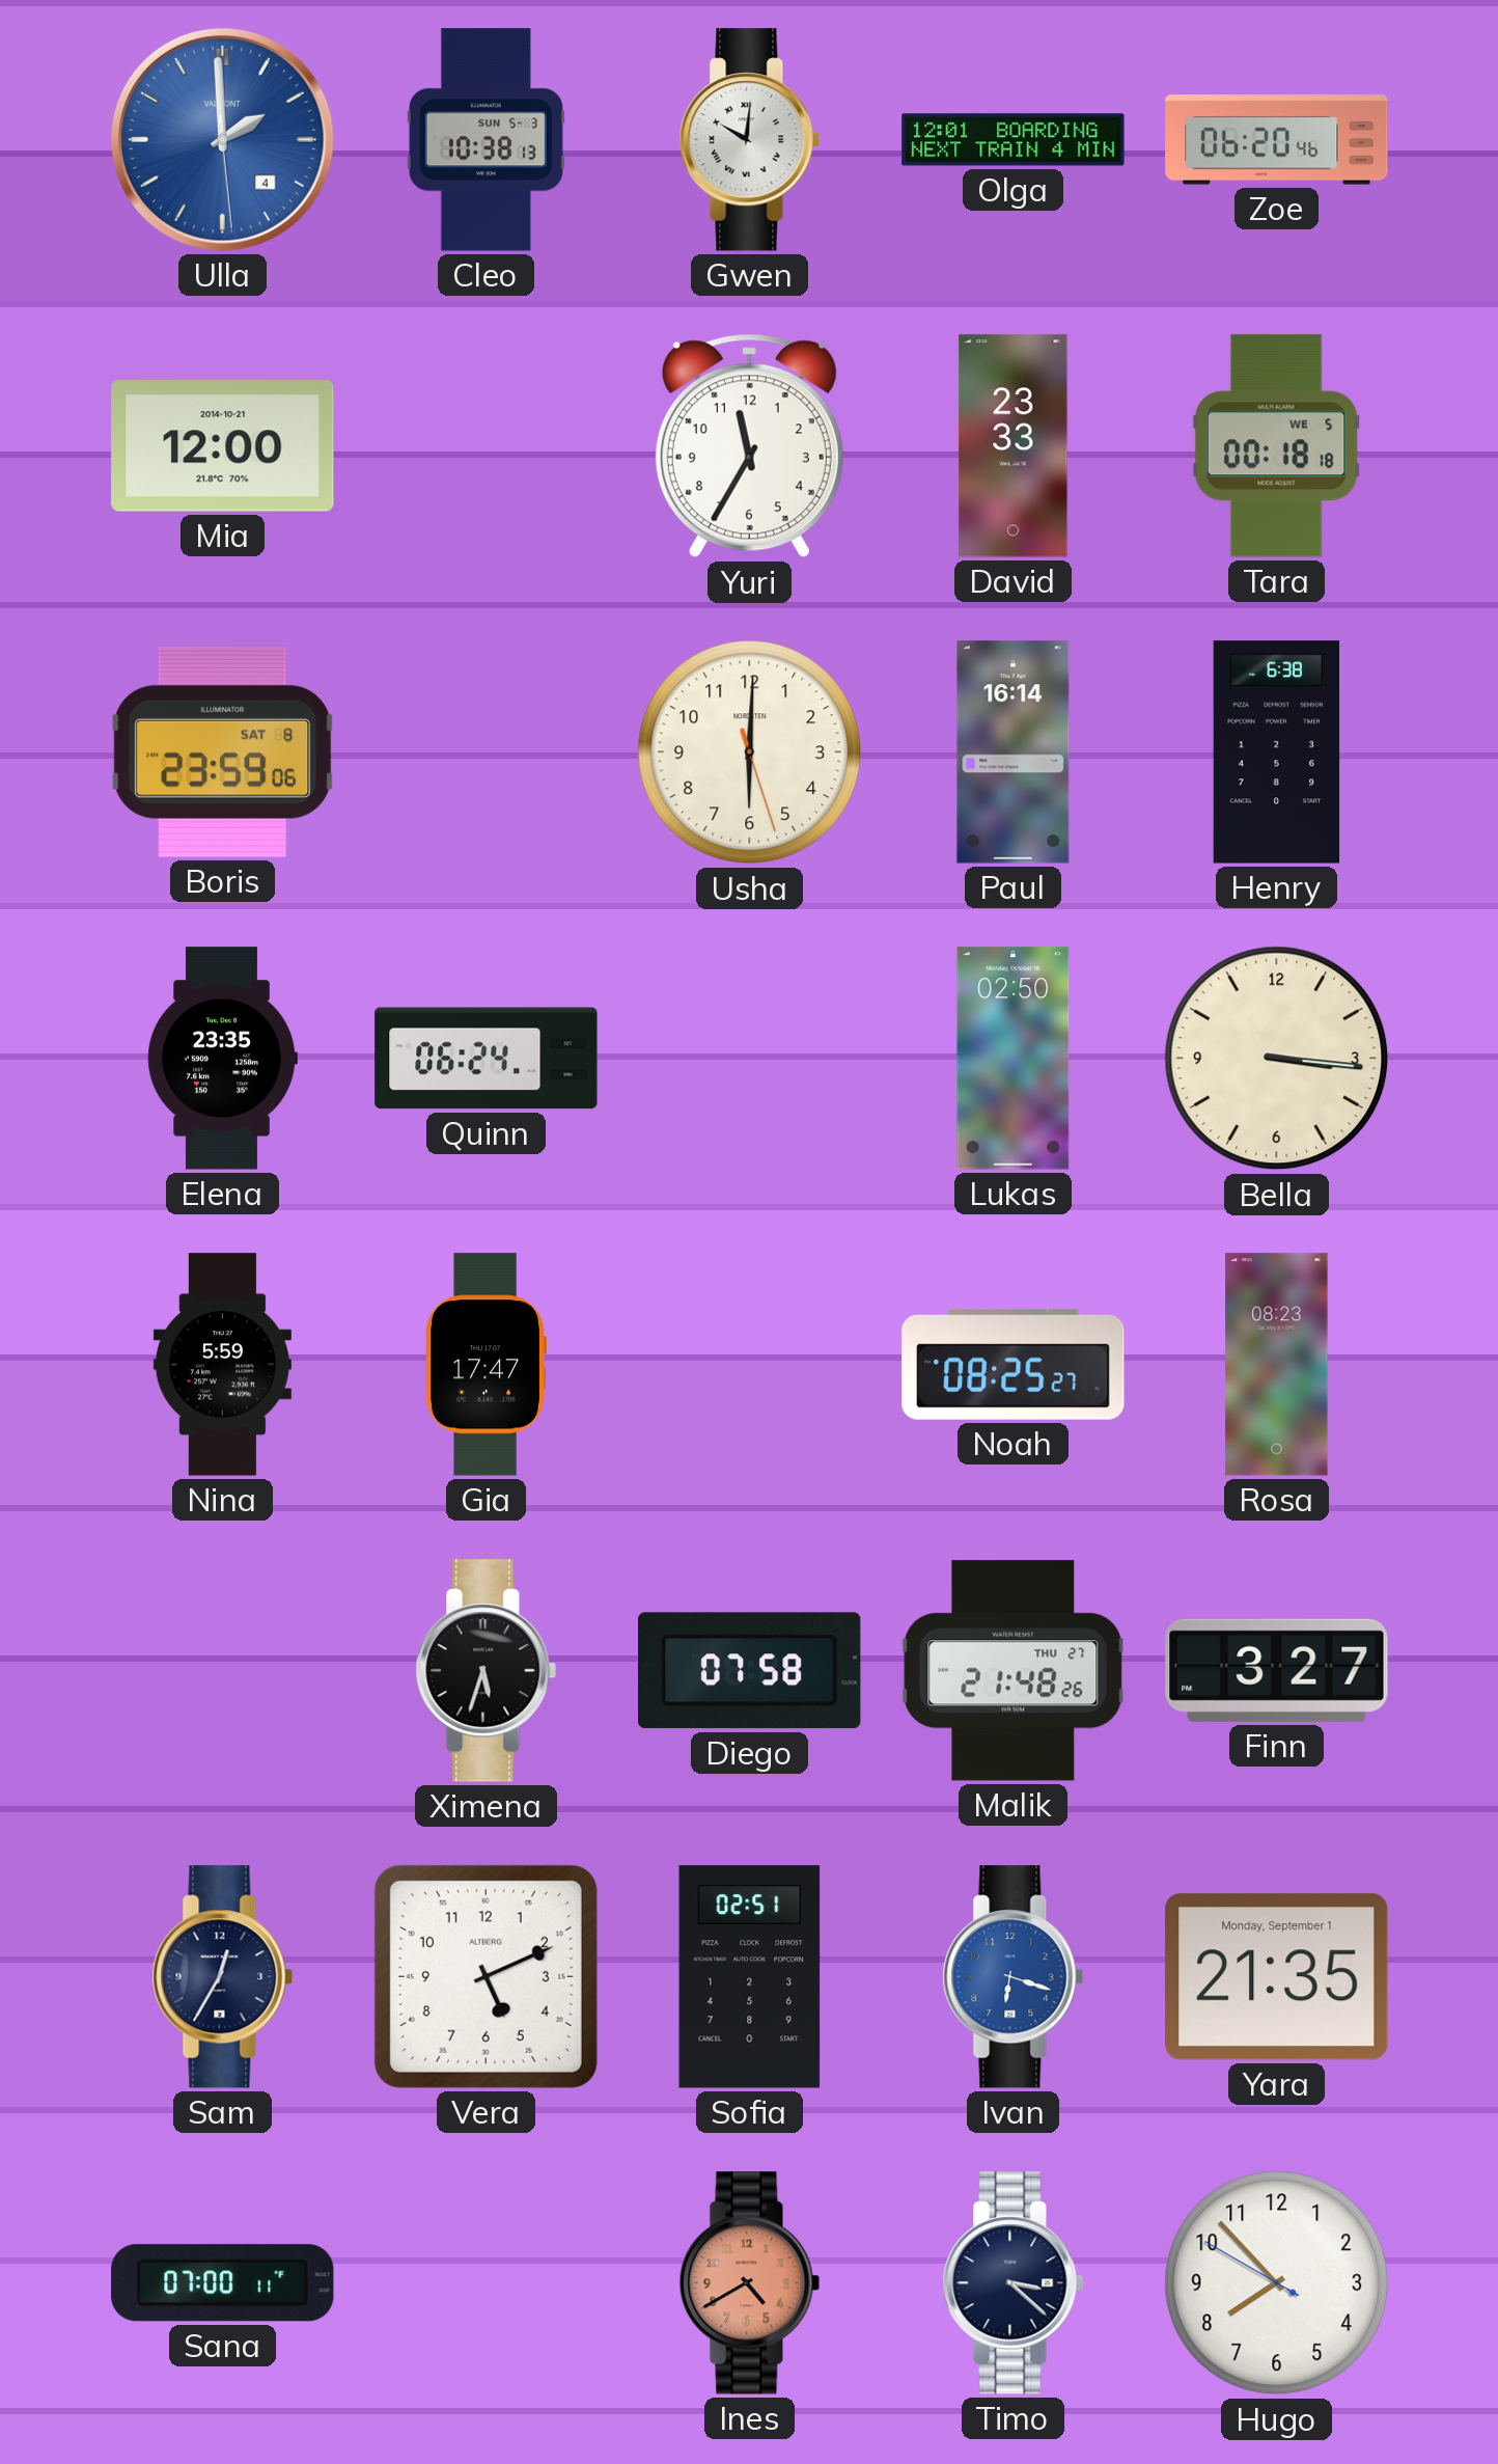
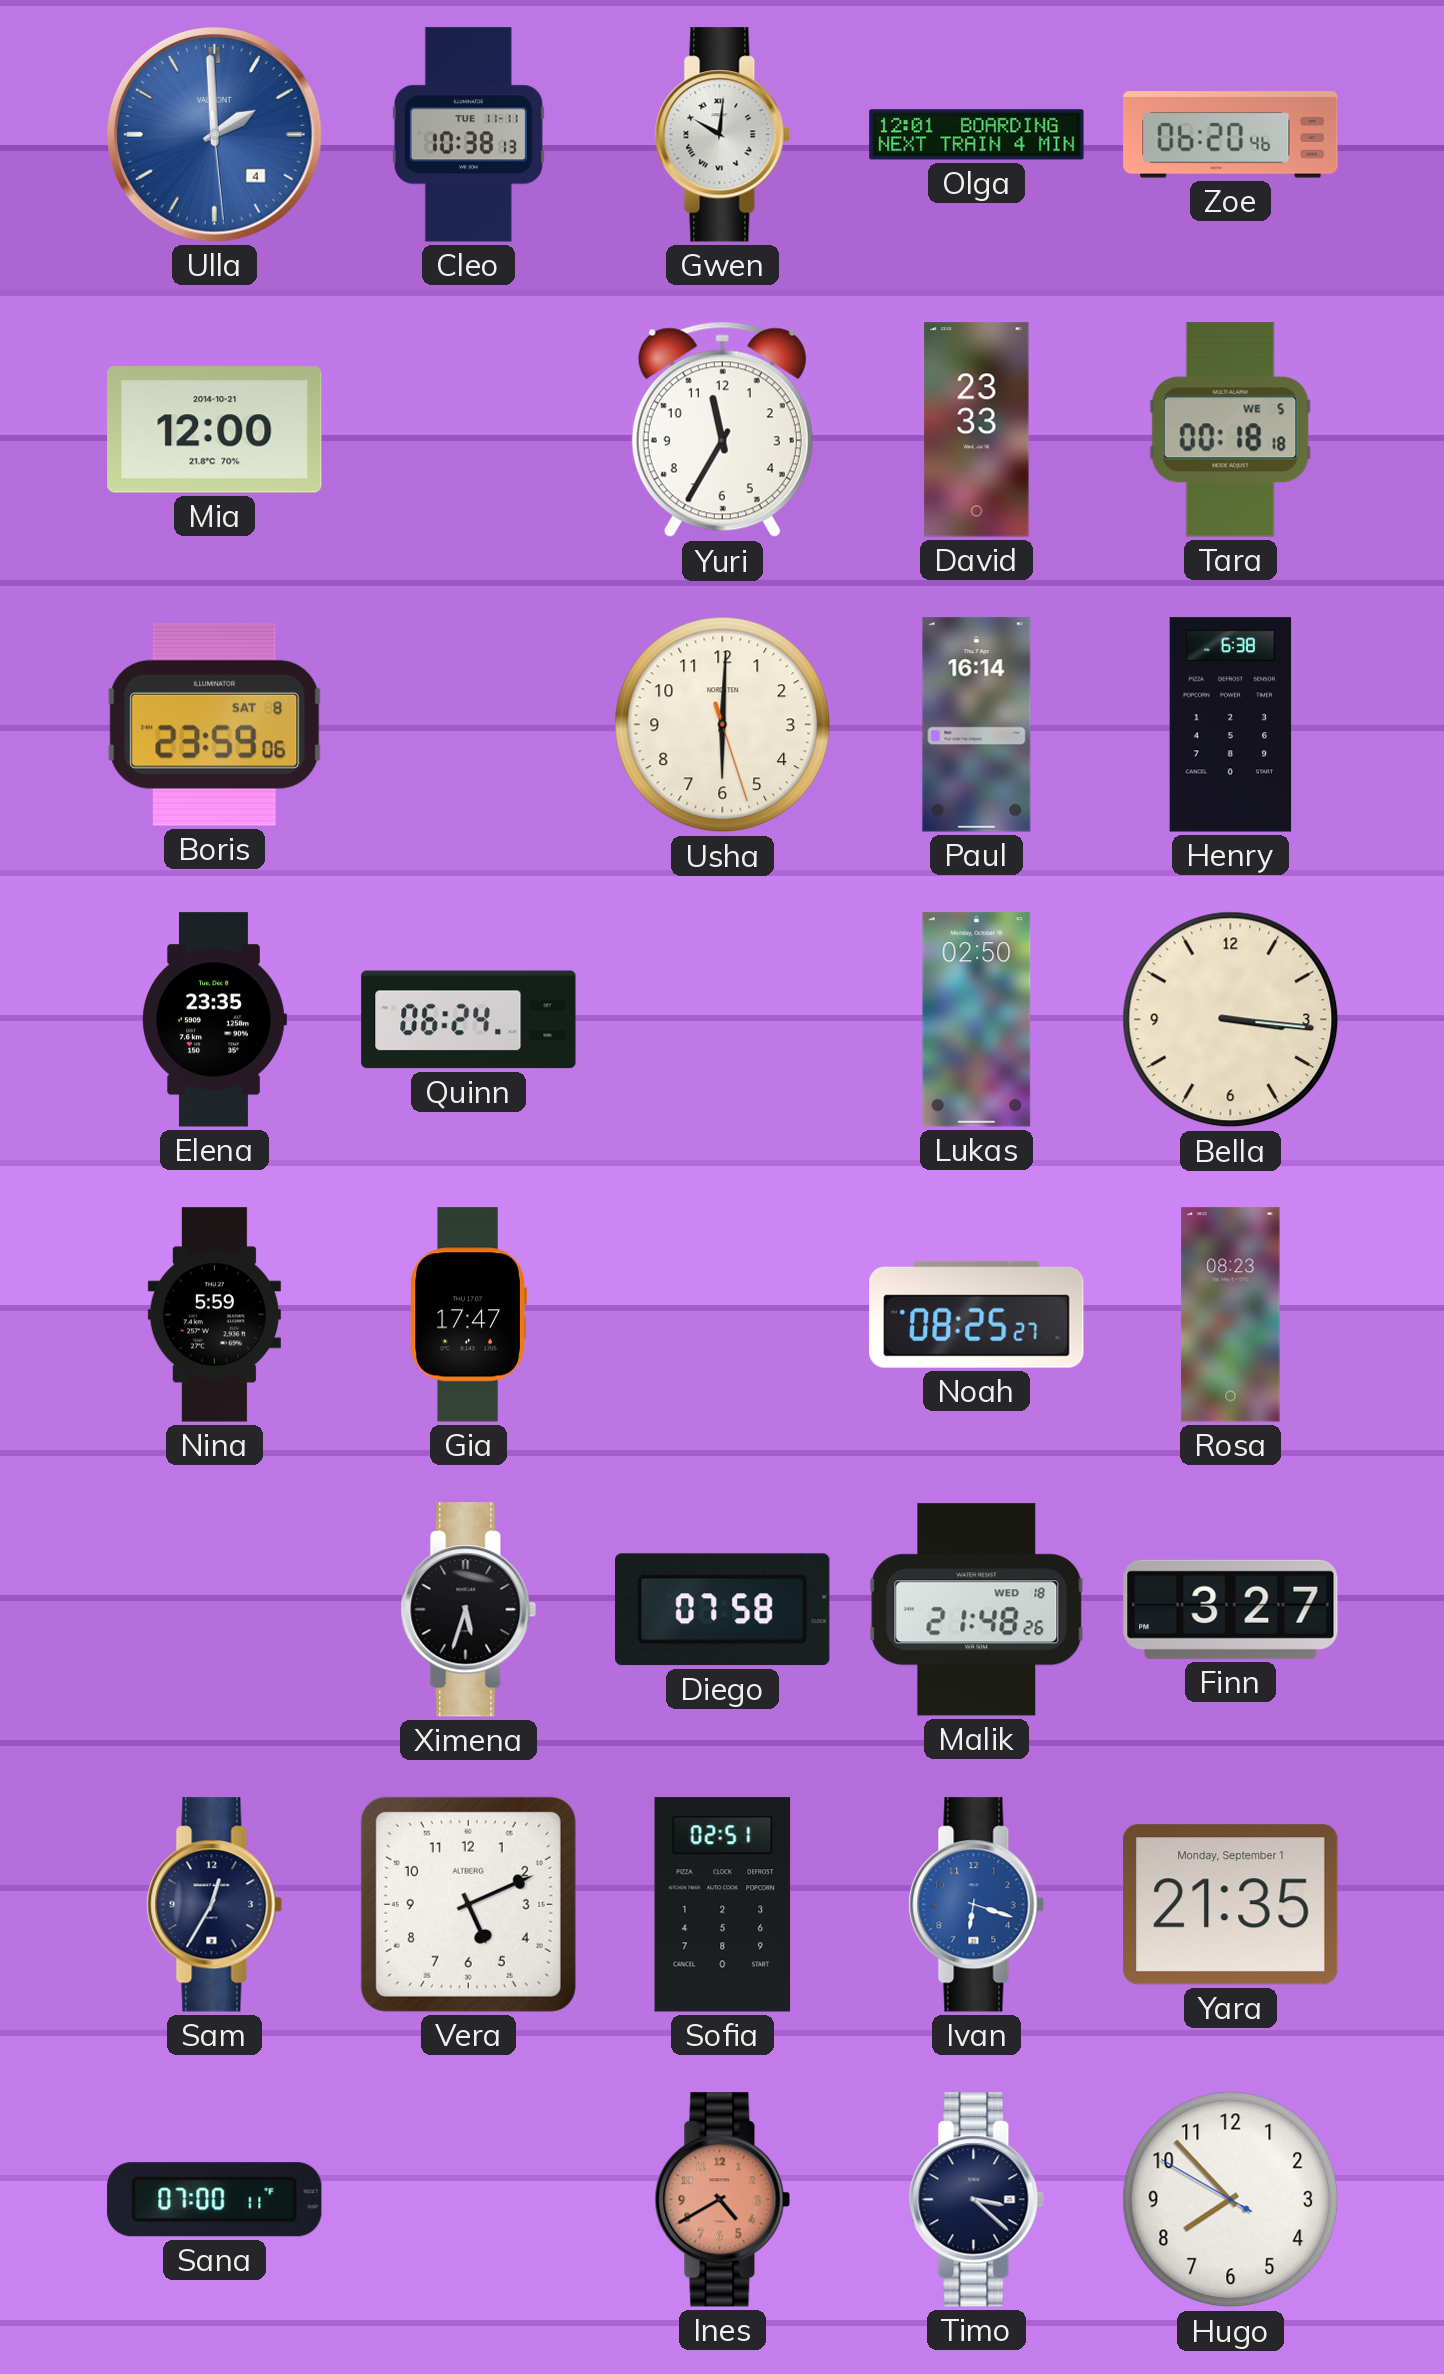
Cleo date: SUN 5-3 -> TUE 11-11
Malik date: THU 27 -> WED 18
